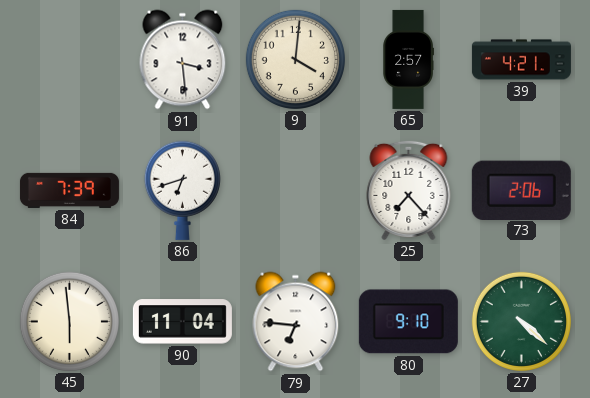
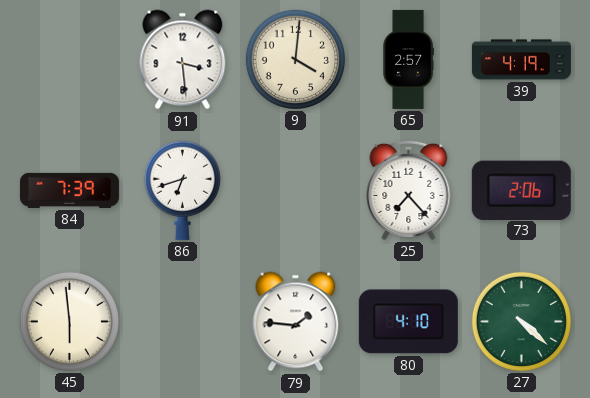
39: 4:21 -> 4:19
90: 11:04 -> none
79: 6:46 -> 1:46
80: 9:10 -> 4:10
